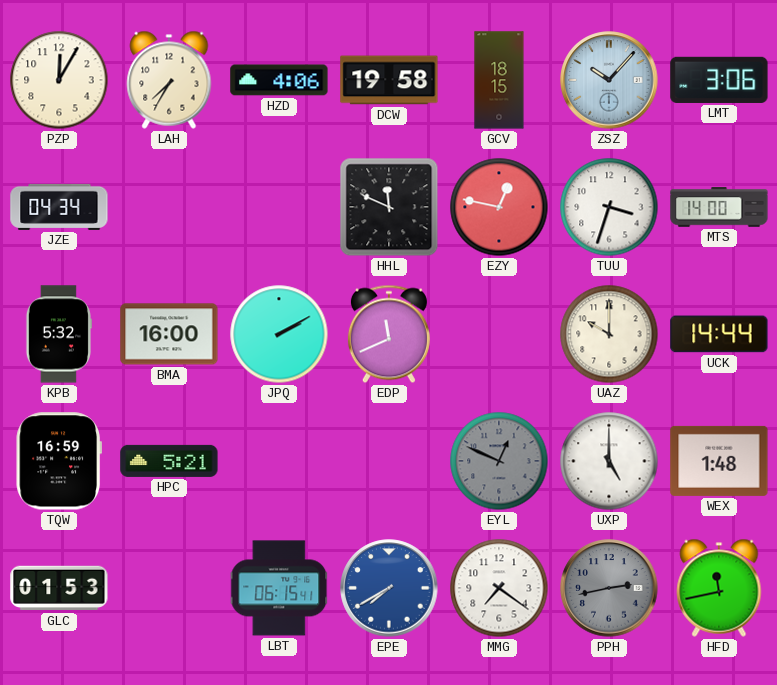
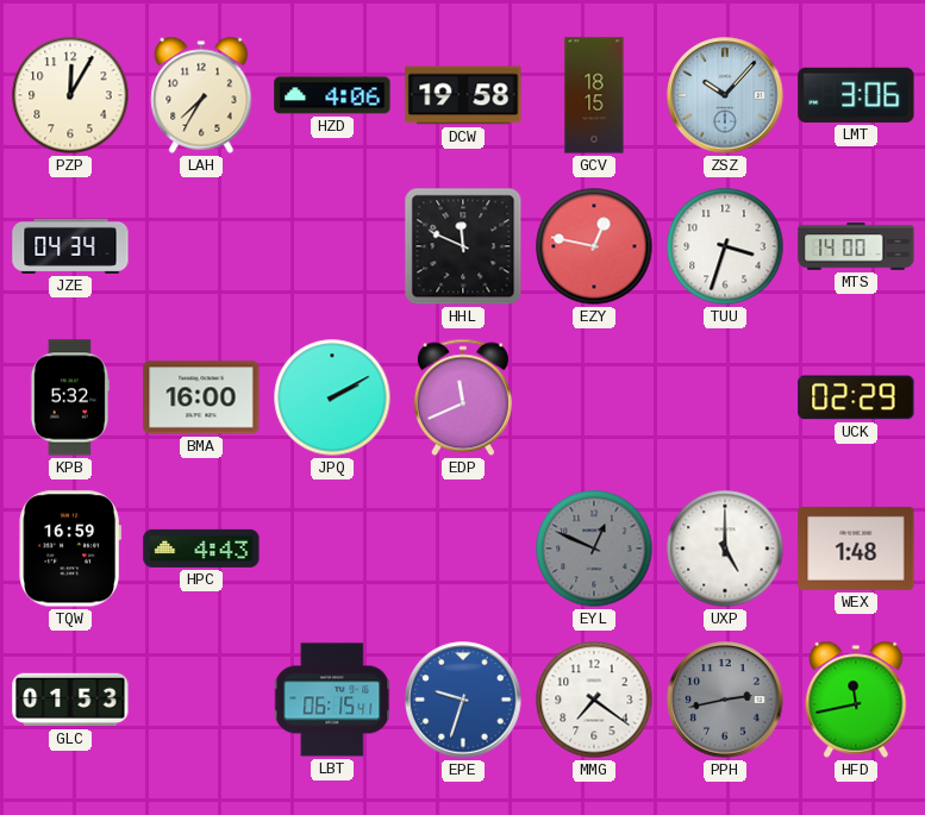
UAZ: 10:00 -> none
UCK: 14:44 -> 02:29
HPC: 5:21 -> 4:43
EPE: 7:40 -> 9:33
